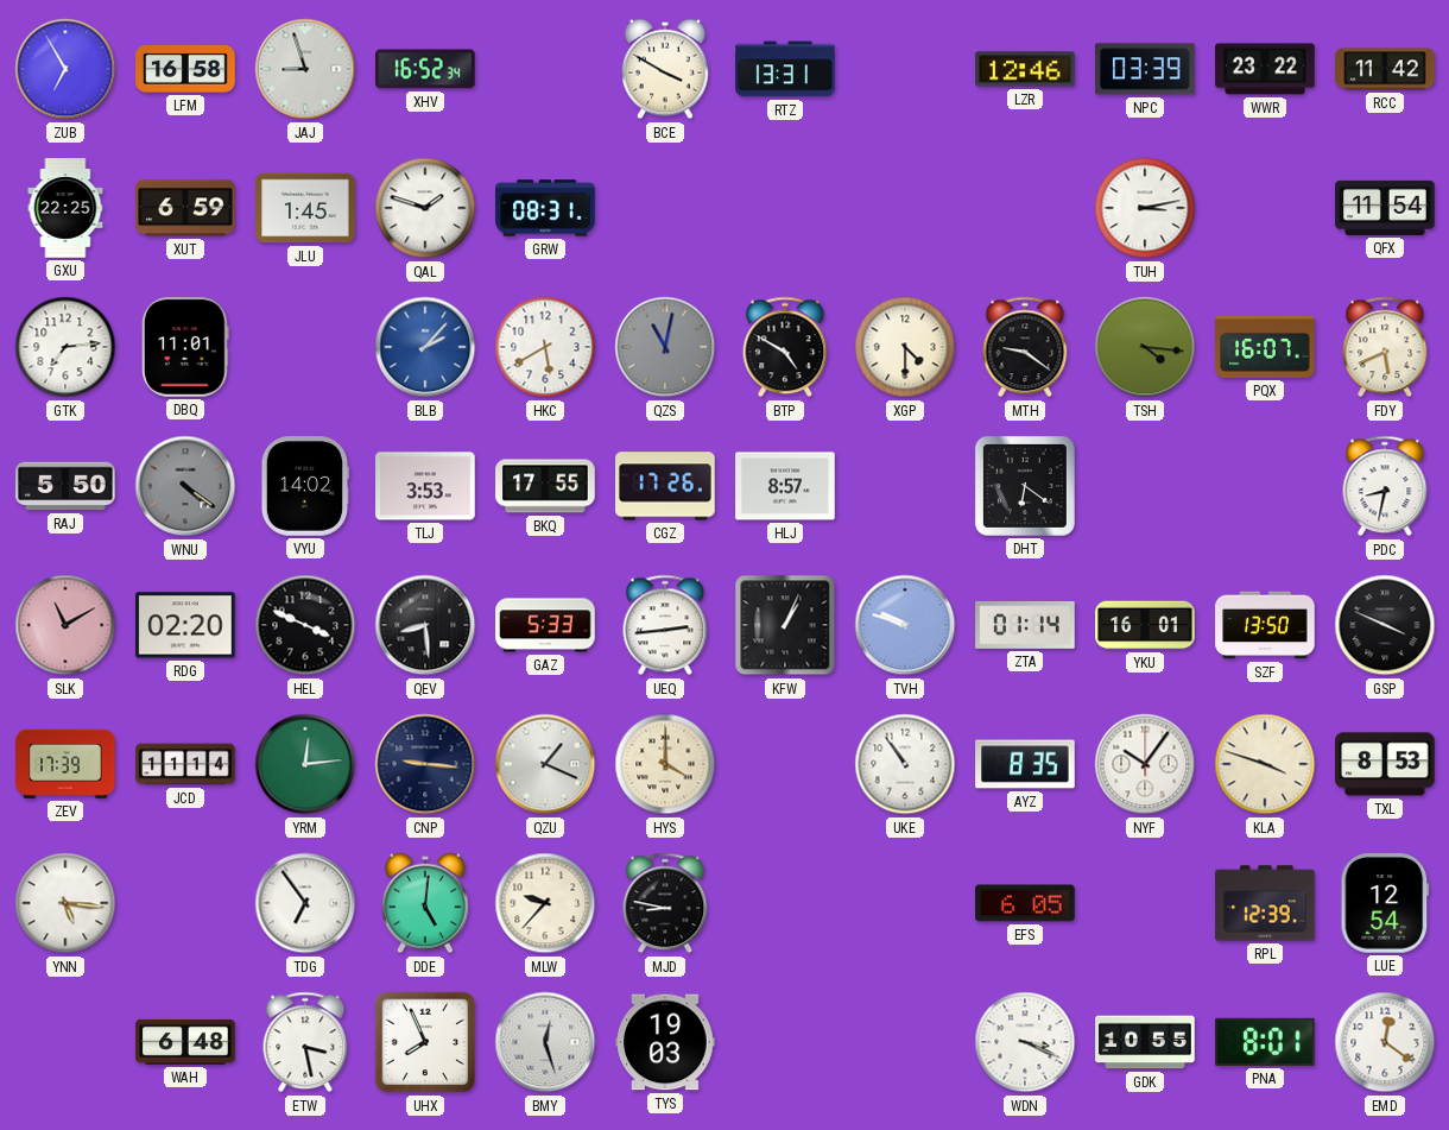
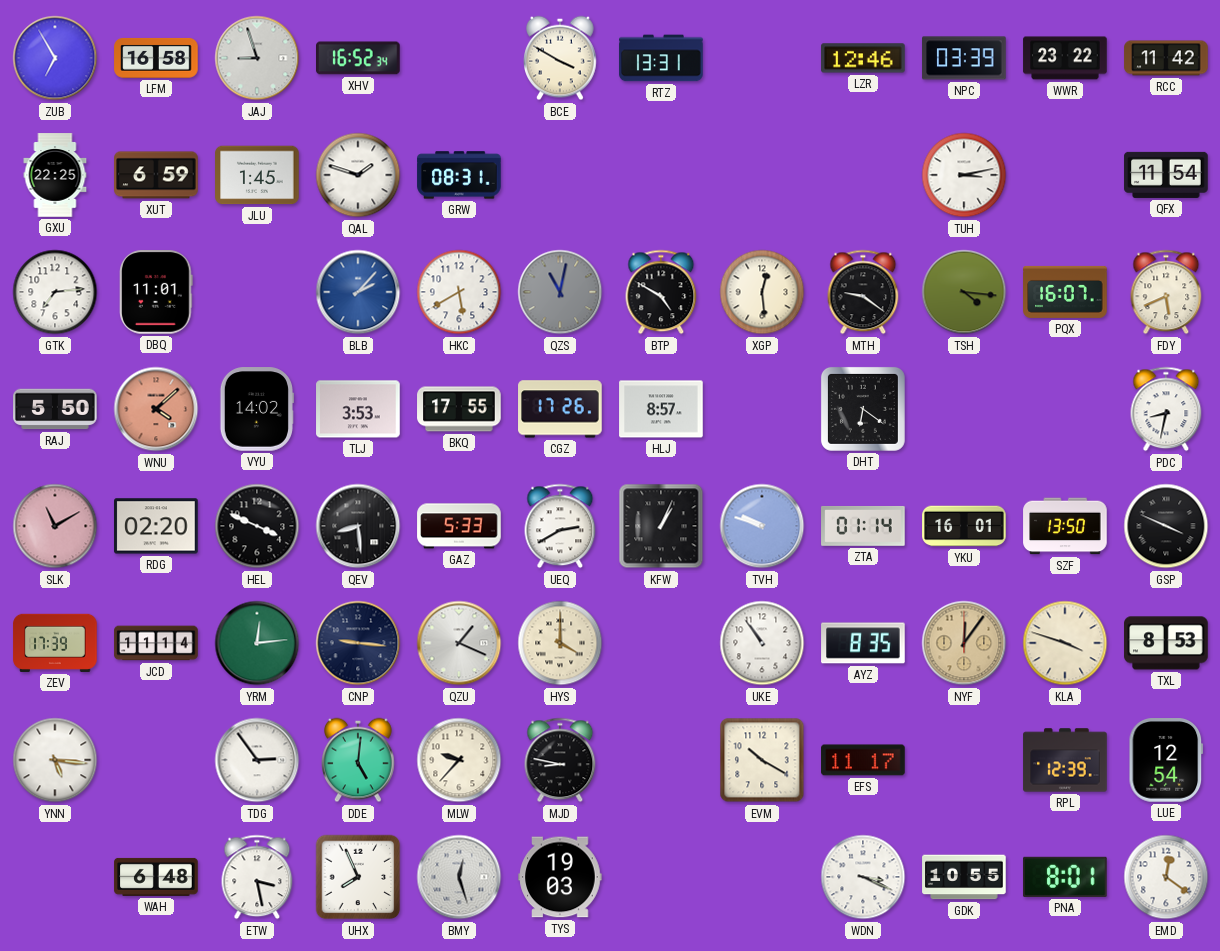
XGP: 4:30 -> 12:29
WNU: 4:21 -> 4:08
WNU dial: grey -> salmon
UEQ: 2:44 -> 2:40
NYF: 10:06 -> 12:06
NYF dial: white -> champagne
TDG: 6:54 -> 2:54
EVM: none -> 10:20
EFS: 6:05 -> 11:17
